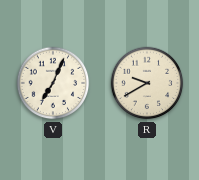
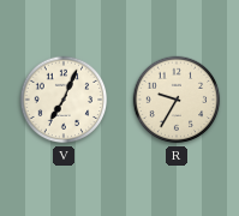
R: 9:40 -> 9:35
